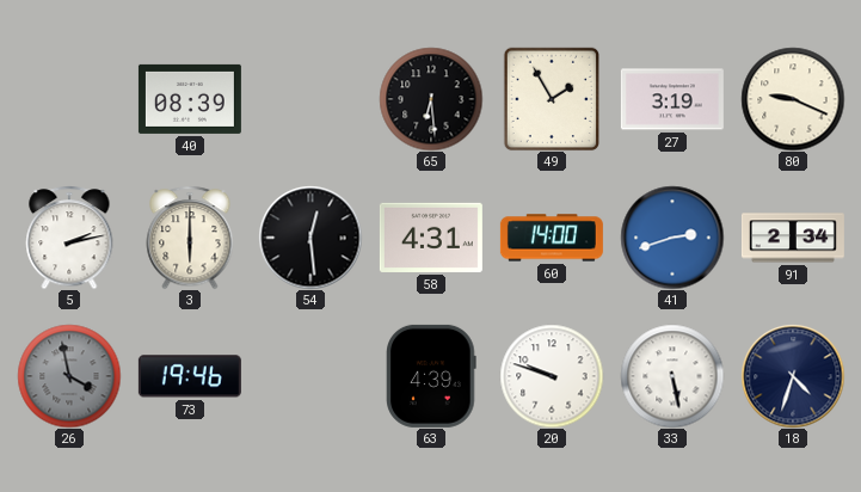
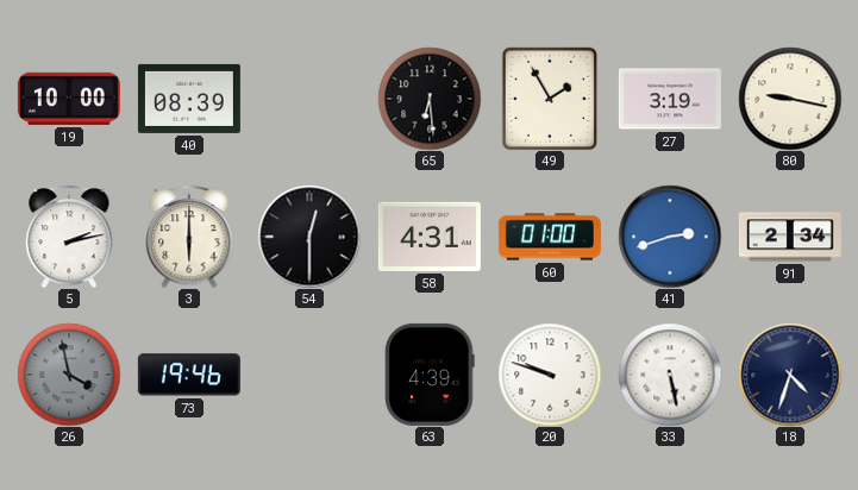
19: none -> 10:00
80: 9:19 -> 9:17
54: 12:29 -> 12:30
60: 14:00 -> 01:00
